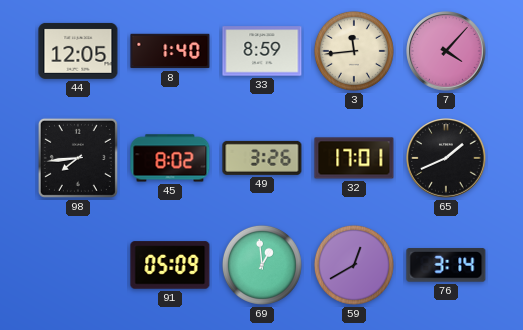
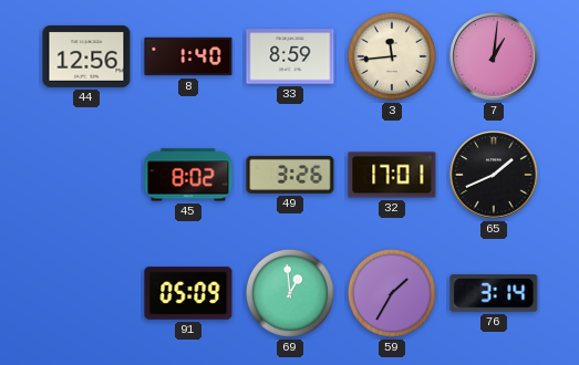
44: 12:05 -> 12:56
7: 4:07 -> 1:01
98: 7:44 -> none
59: 12:40 -> 1:35
